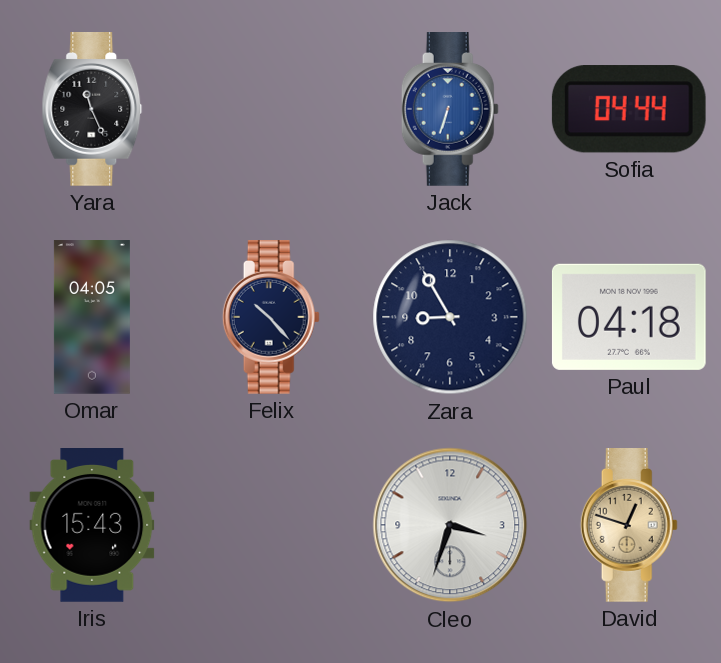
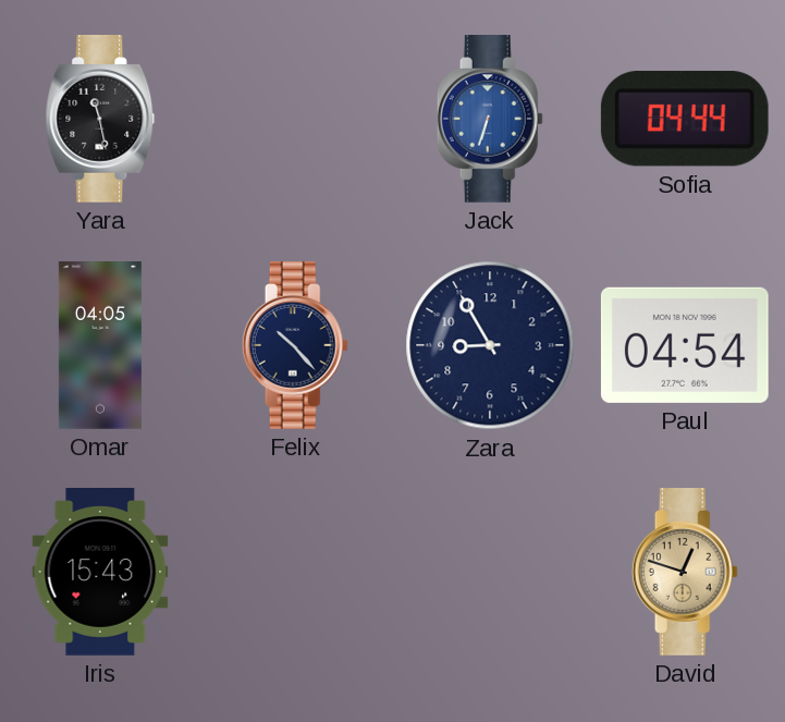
Yara: 11:26 -> 11:28
Paul: 04:18 -> 04:54
Cleo: 3:33 -> none
